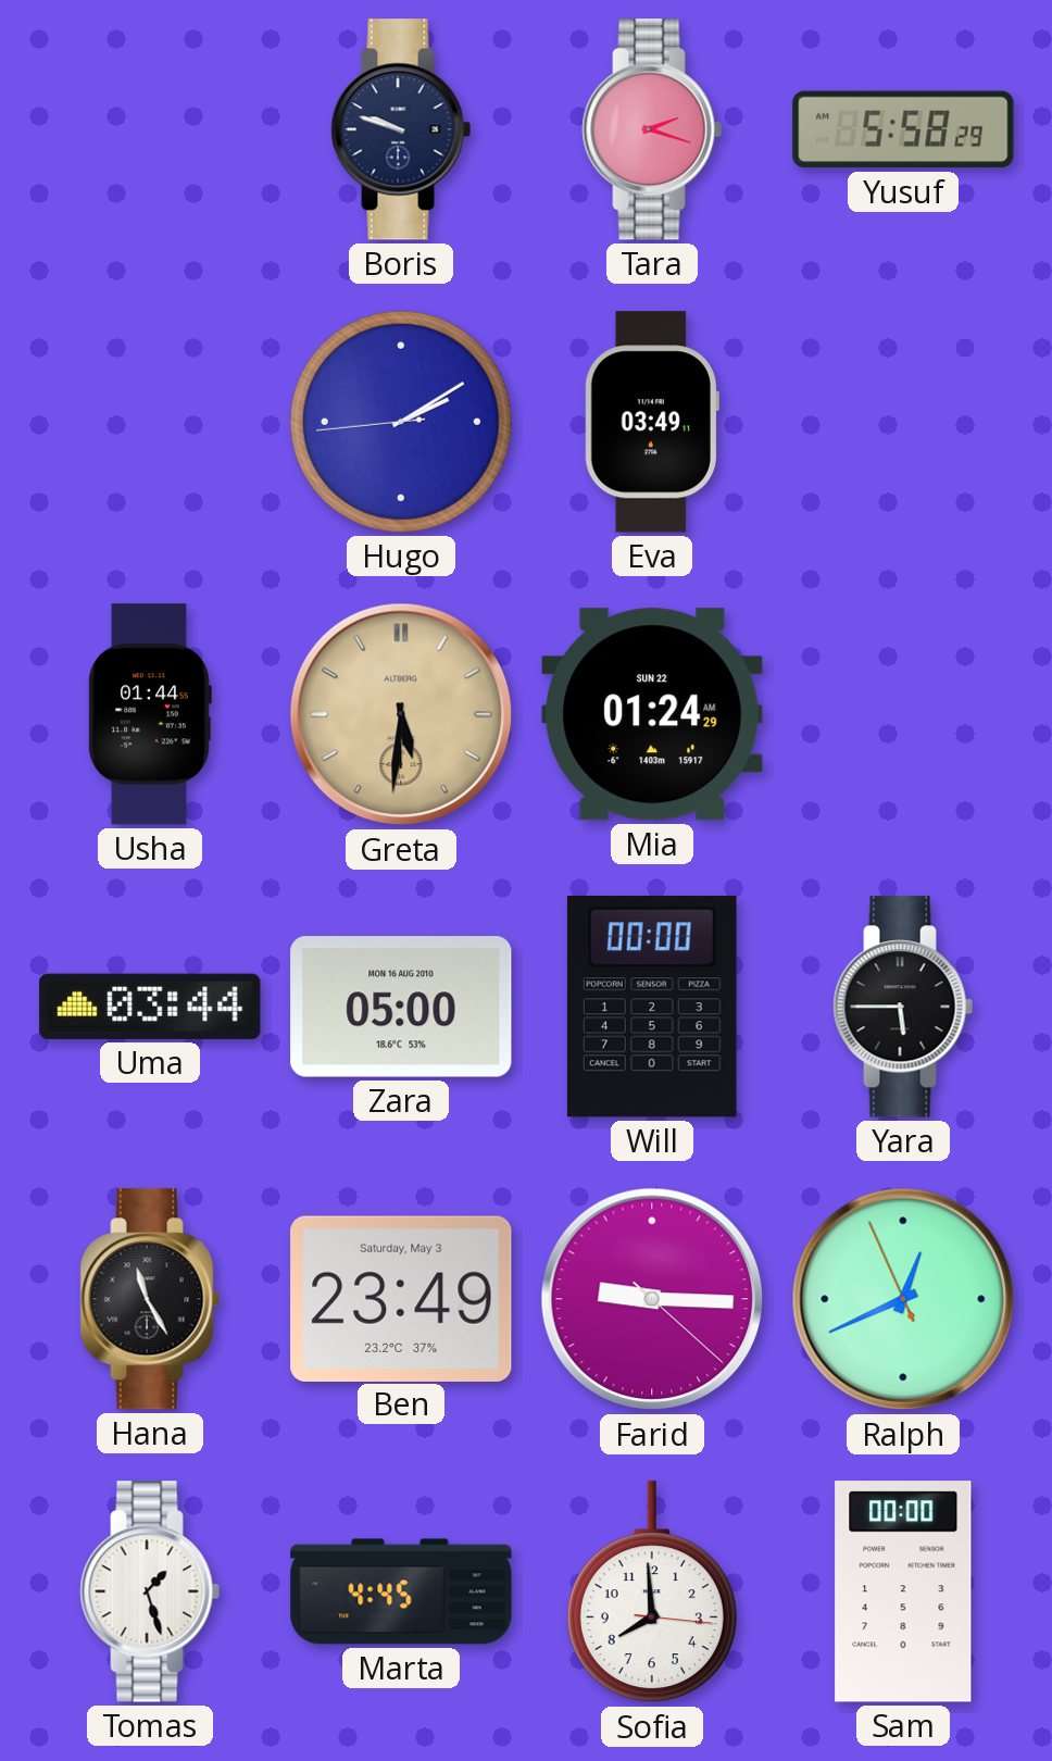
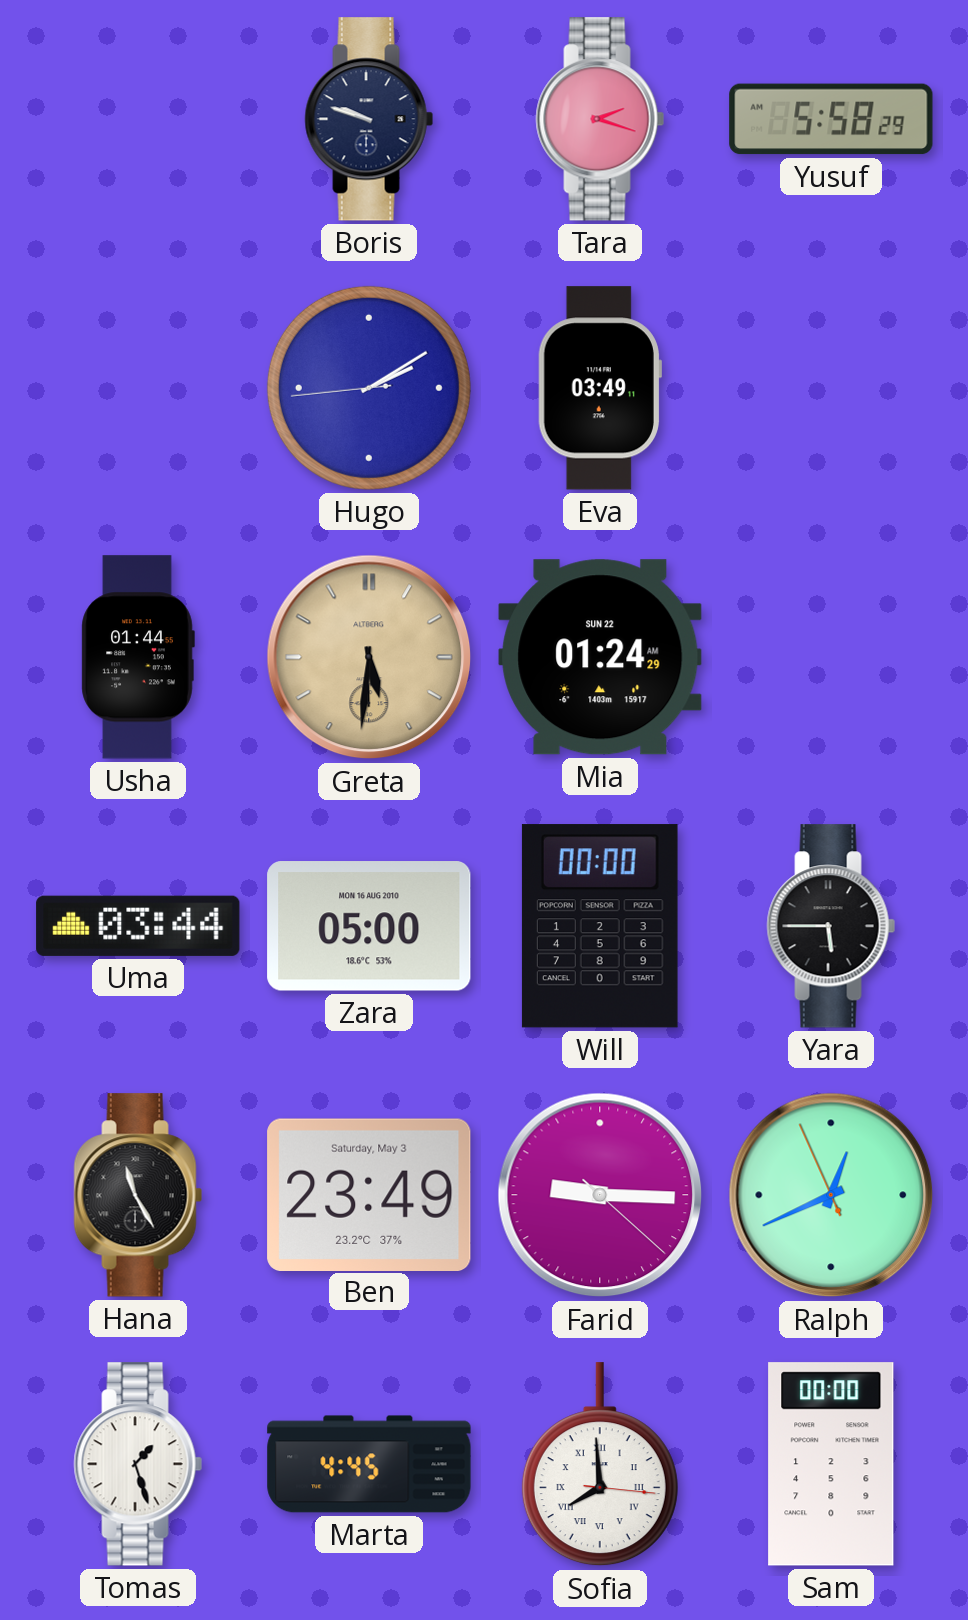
Sofia numerals: Arabic -> Roman
